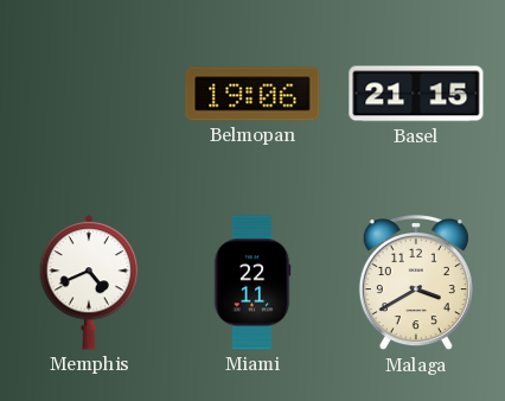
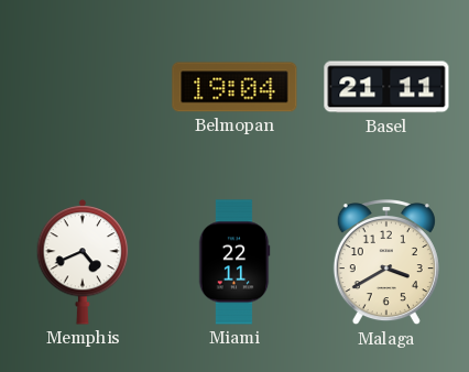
Belmopan: 19:06 -> 19:04
Basel: 21:15 -> 21:11
